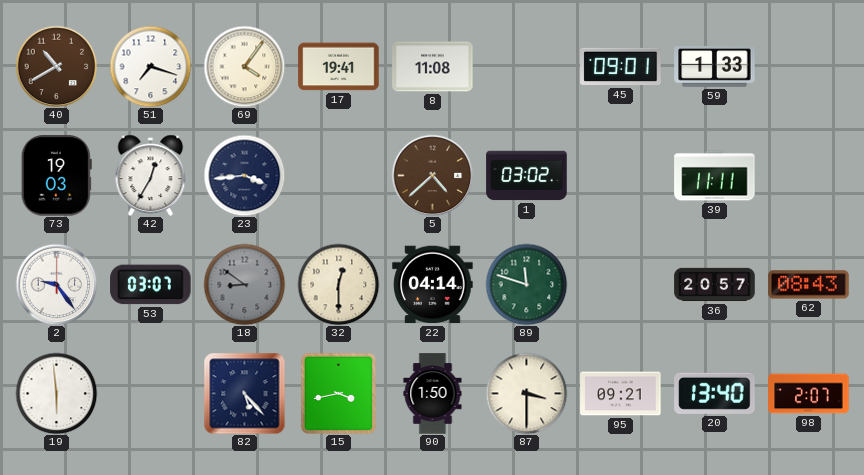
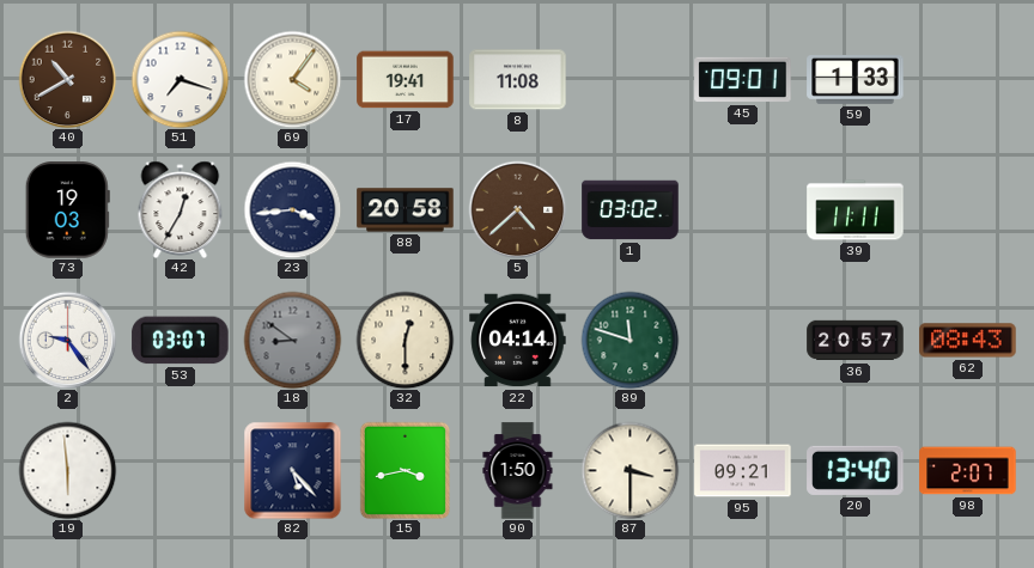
88: none -> 20:58
